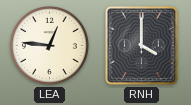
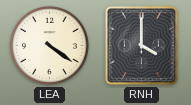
LEA: 12:46 -> 4:21
